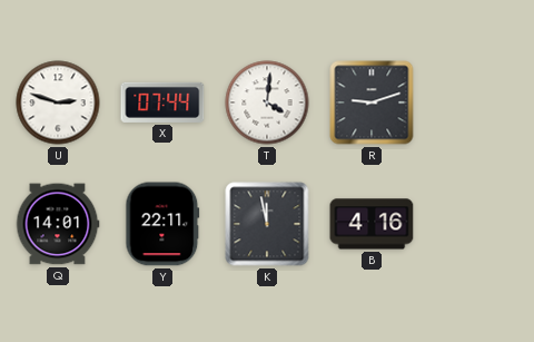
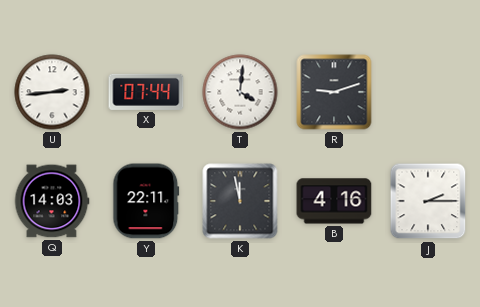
U: 2:48 -> 2:44
Q: 14:01 -> 14:03
J: none -> 2:15
